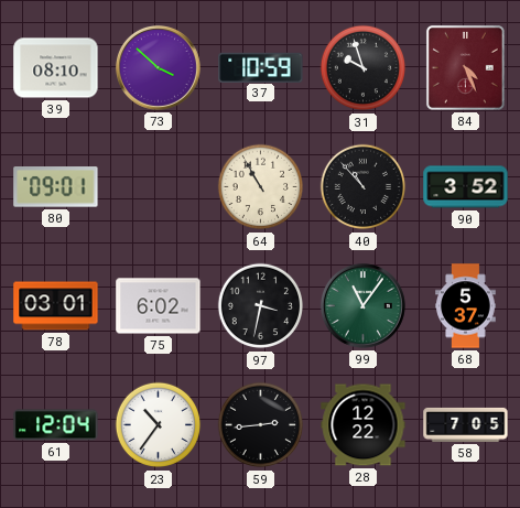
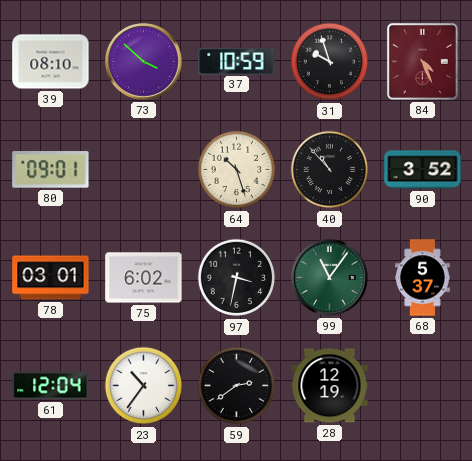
64: 10:55 -> 10:27
59: 2:44 -> 2:39
28: 12:22 -> 12:19
58: 7:05 -> none
